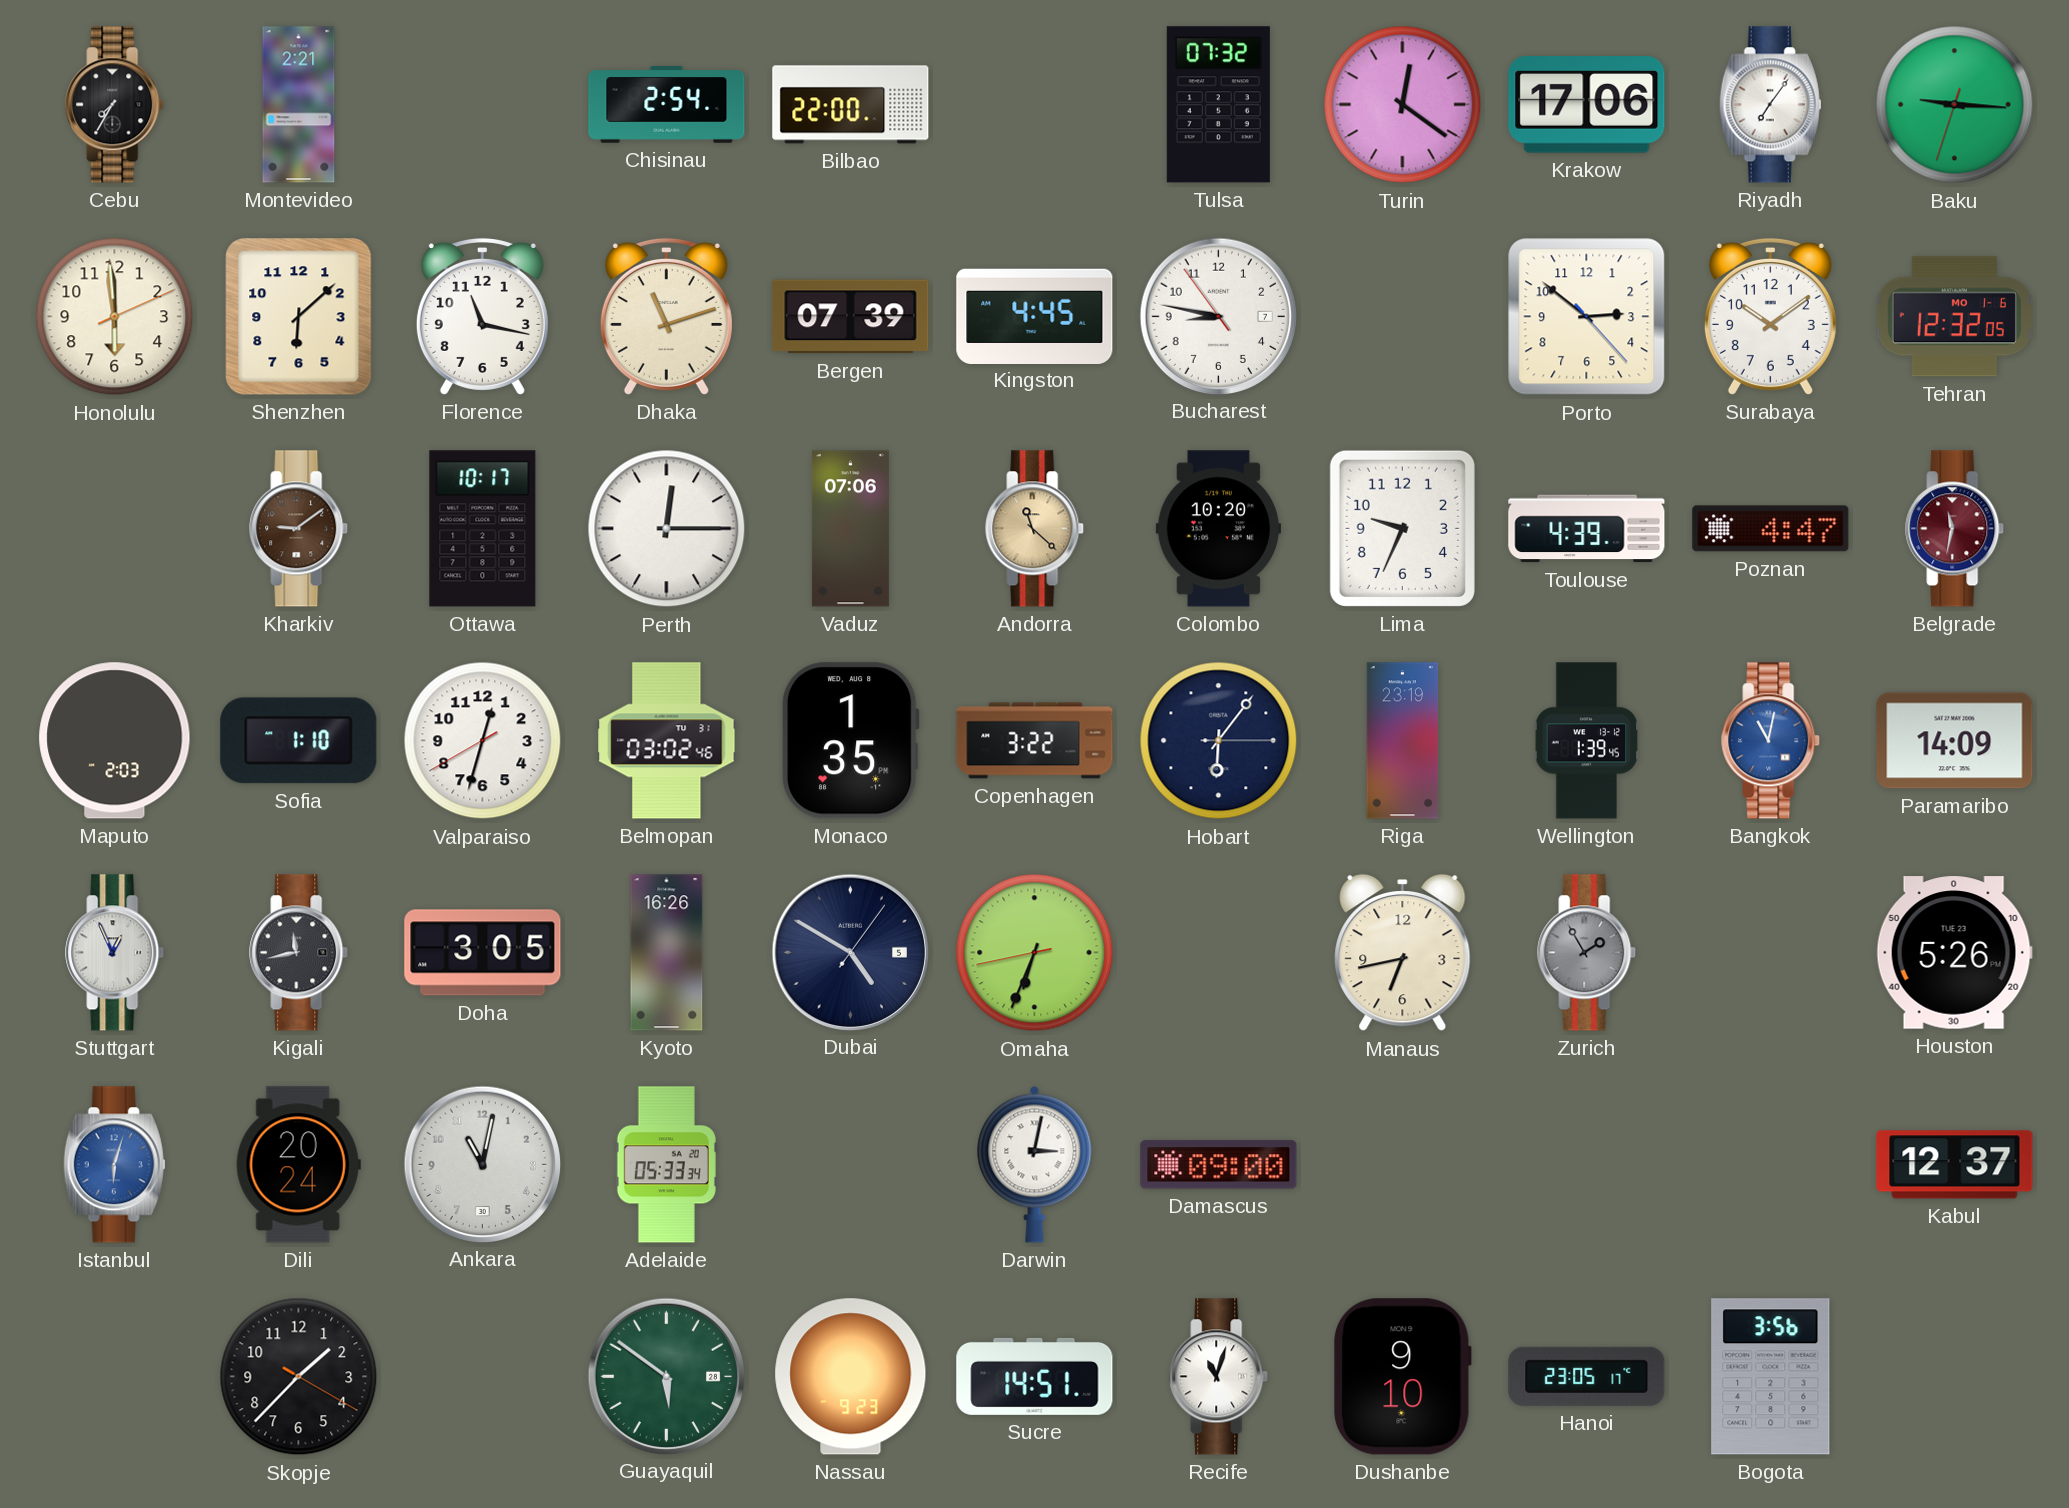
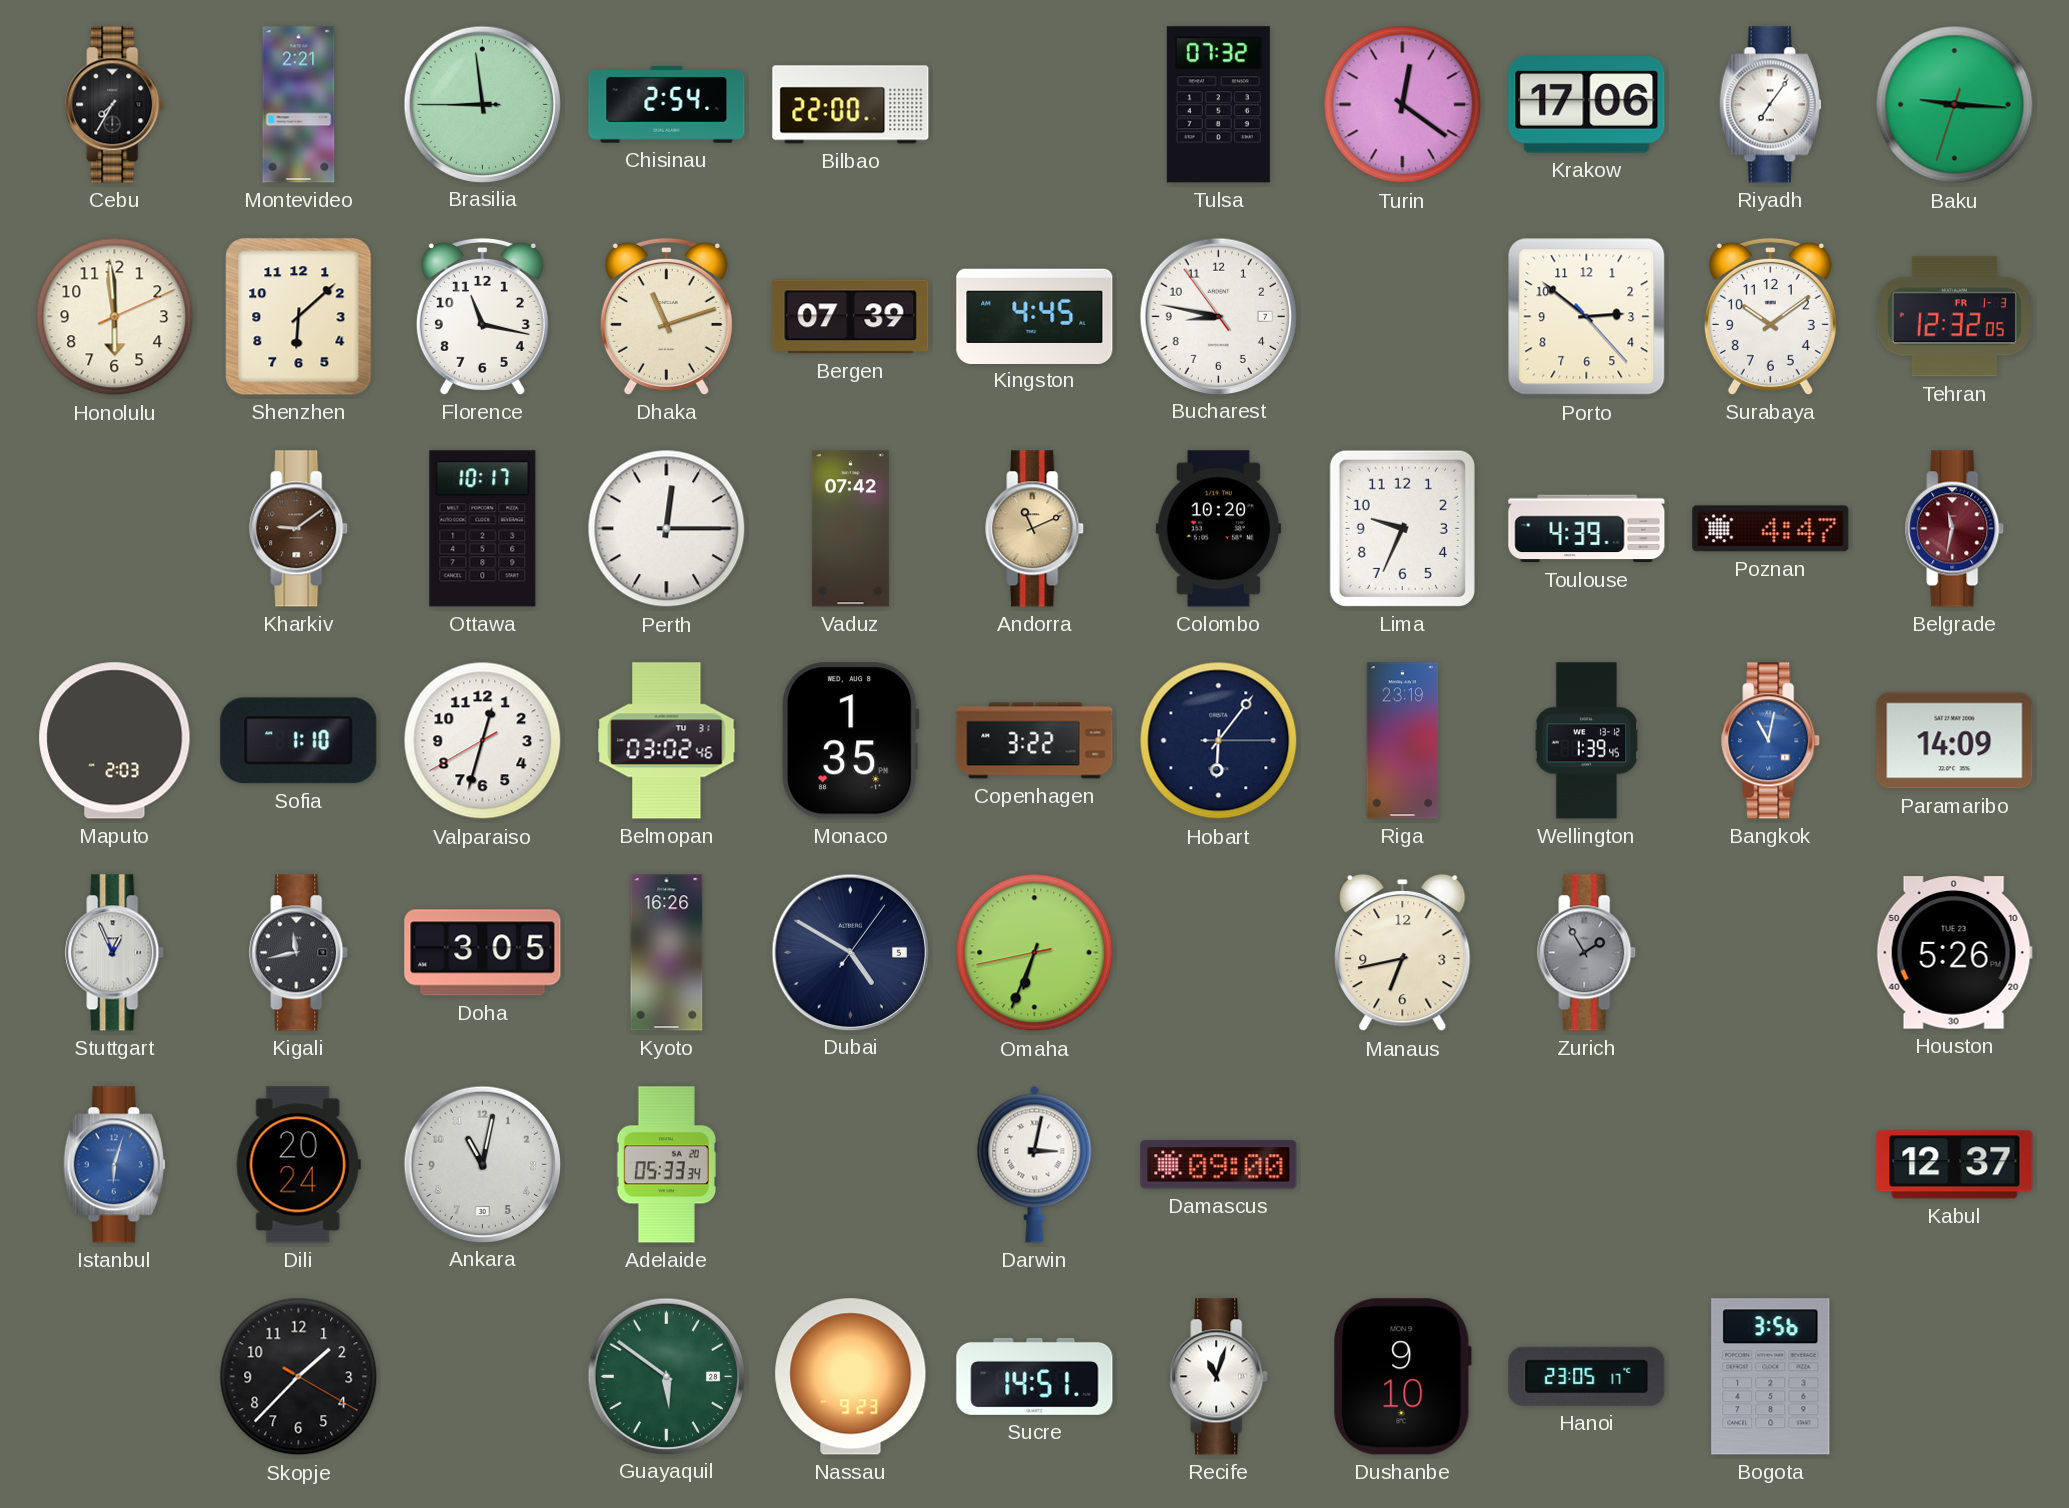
Brasilia: none -> 8:58
Tehran date: MO 1-6 -> FR 1-3
Vaduz: 07:06 -> 07:42
Andorra: 11:22 -> 11:11
